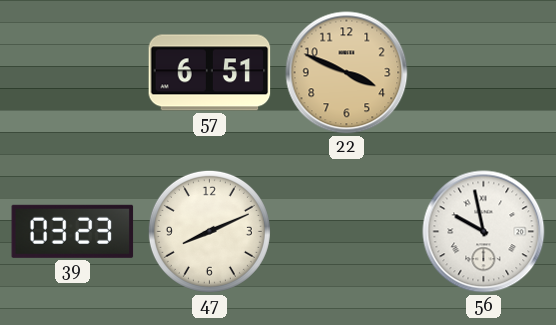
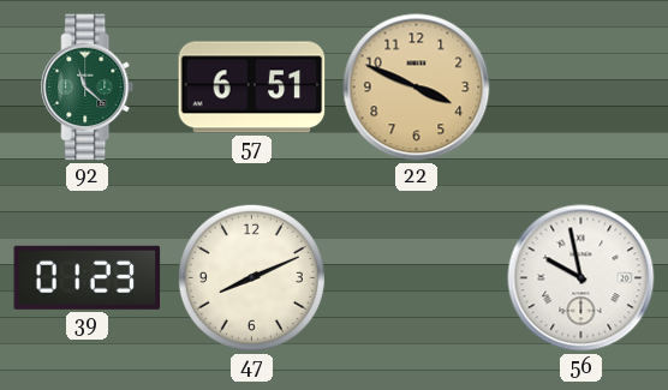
92: none -> 11:22
39: 03:23 -> 01:23
